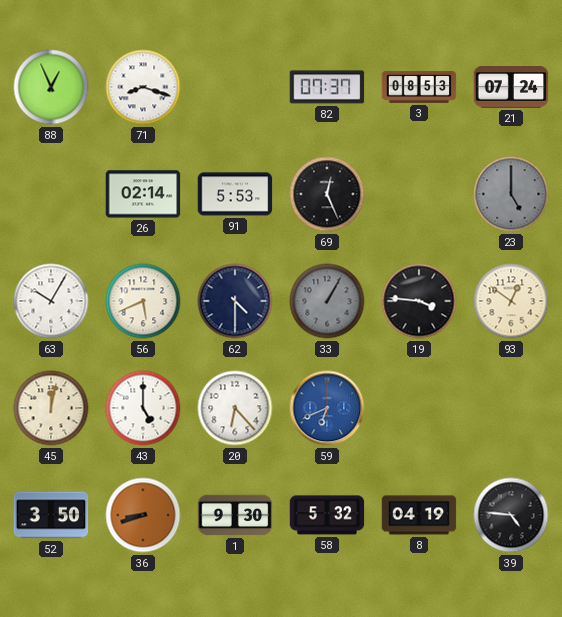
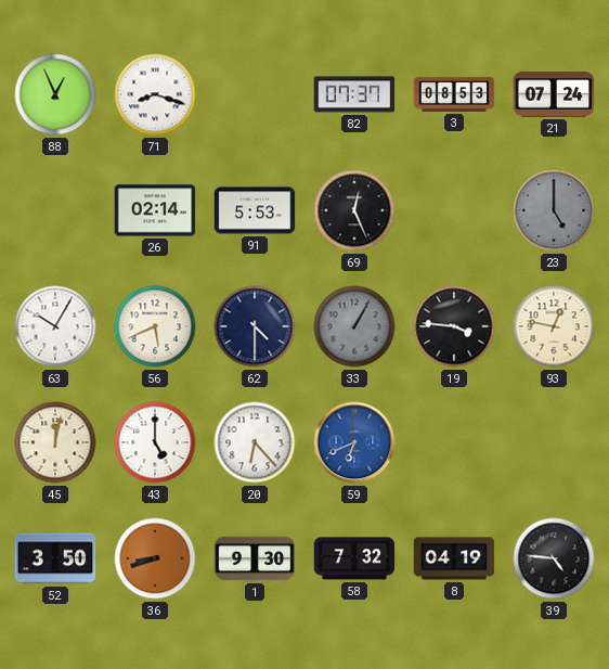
93: 12:51 -> 12:47
58: 5:32 -> 7:32
